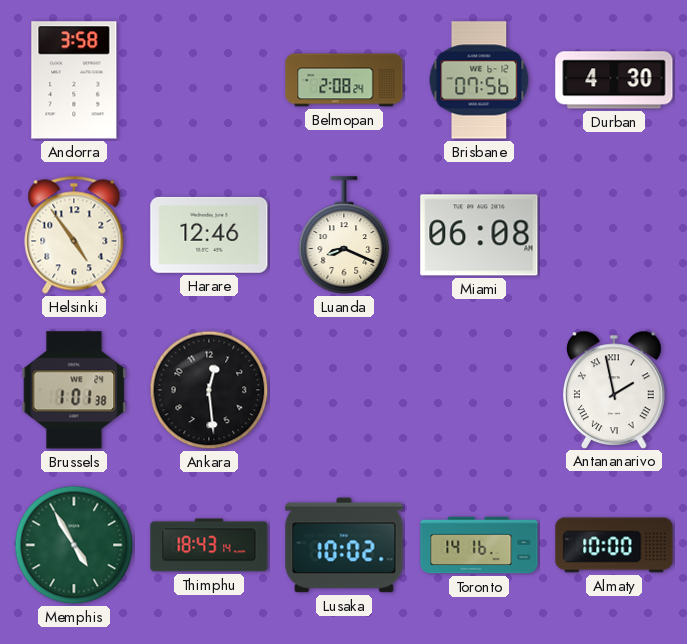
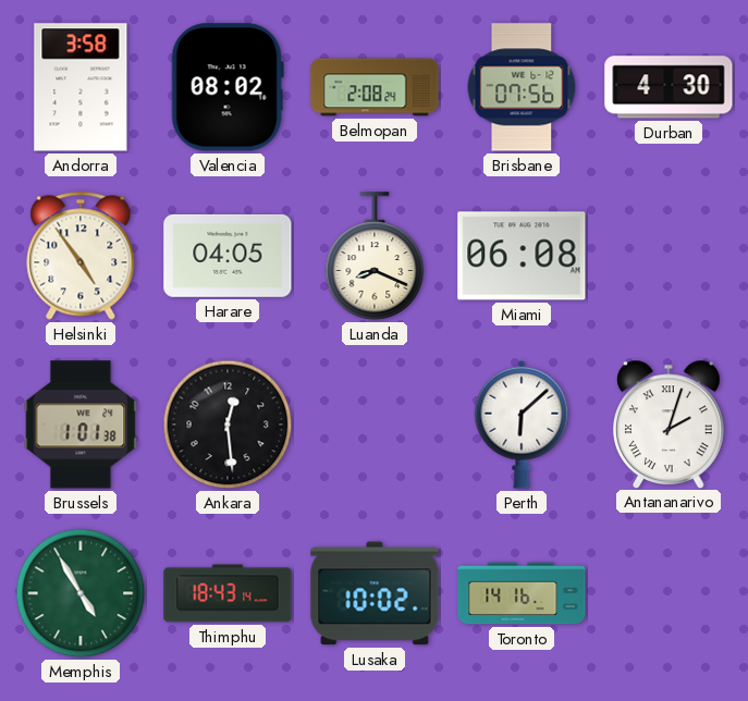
Valencia: none -> 08:02
Harare: 12:46 -> 04:05
Perth: none -> 6:08
Antananarivo: 1:58 -> 2:03
Almaty: 10:00 -> none
